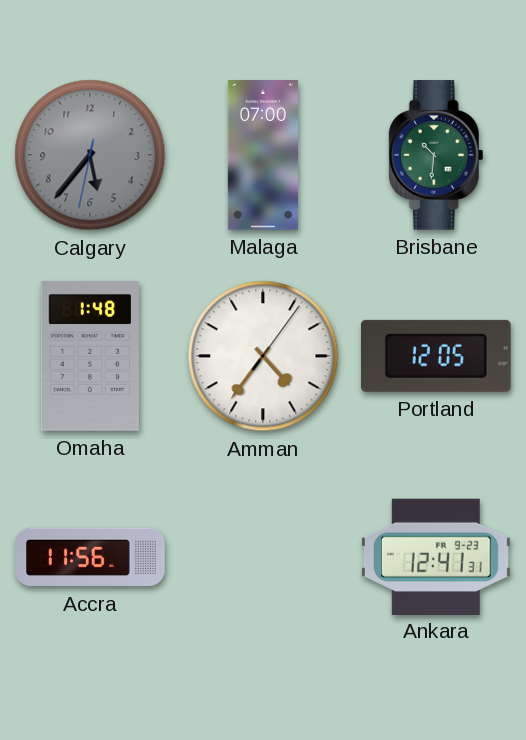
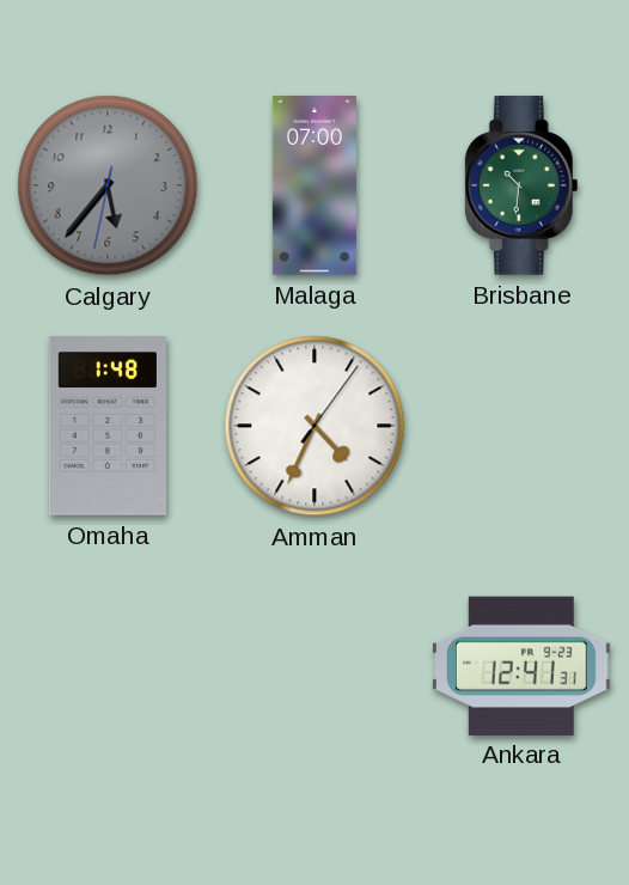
Amman: 4:36 -> 4:34
Portland: 12:05 -> none
Accra: 11:56 -> none
